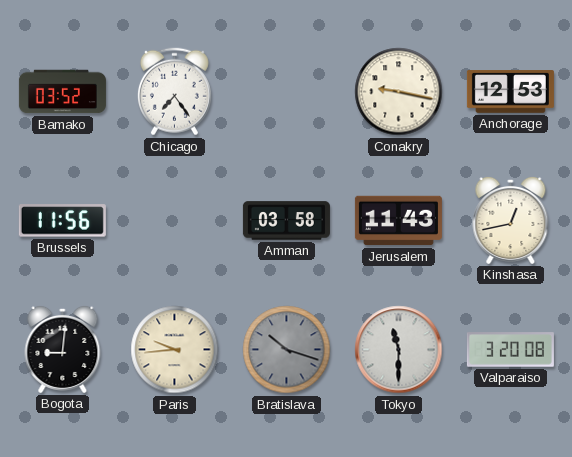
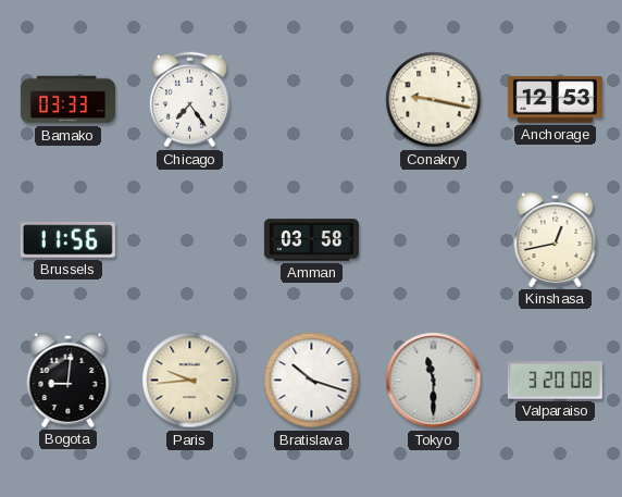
Bamako: 03:52 -> 03:33
Jerusalem: 11:43 -> none
Bratislava dial: grey -> white
